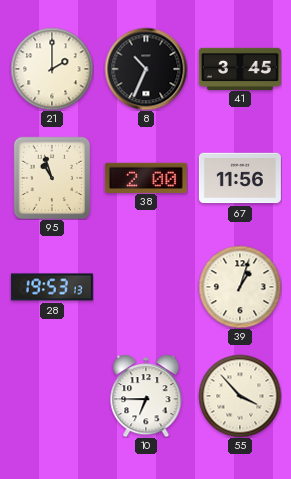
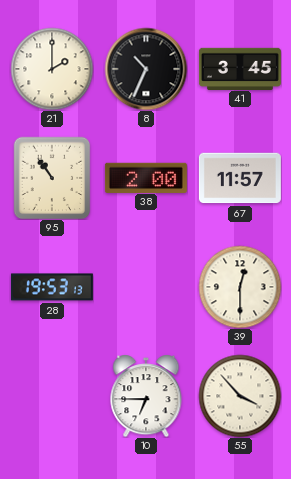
95: 10:57 -> 10:54
67: 11:56 -> 11:57
39: 1:03 -> 12:30
